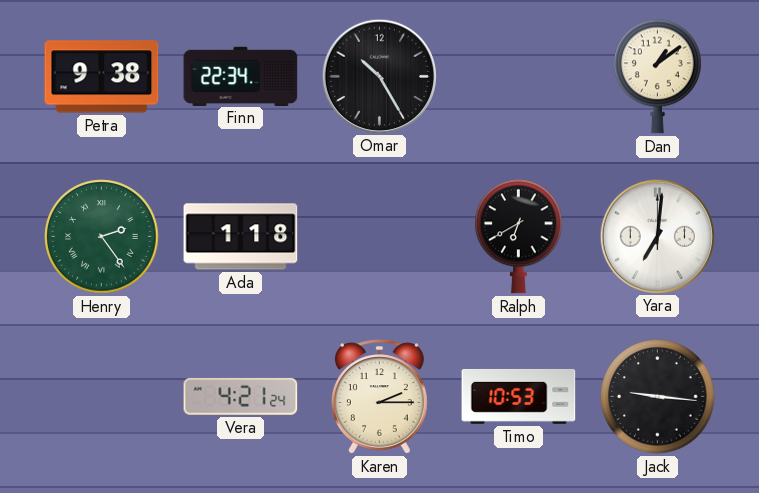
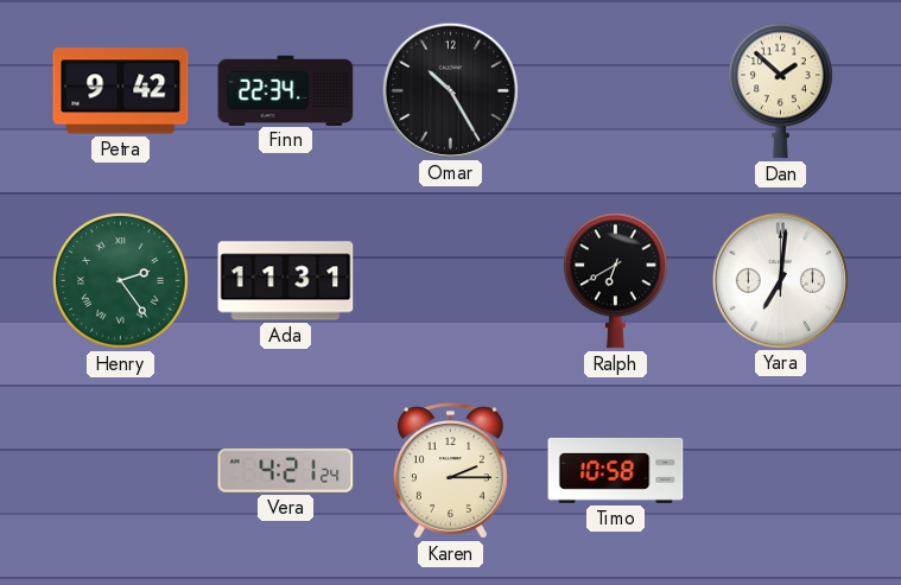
Petra: 9:38 -> 9:42
Dan: 1:09 -> 1:52
Ada: 1:18 -> 11:31
Timo: 10:53 -> 10:58
Jack: 9:16 -> none
